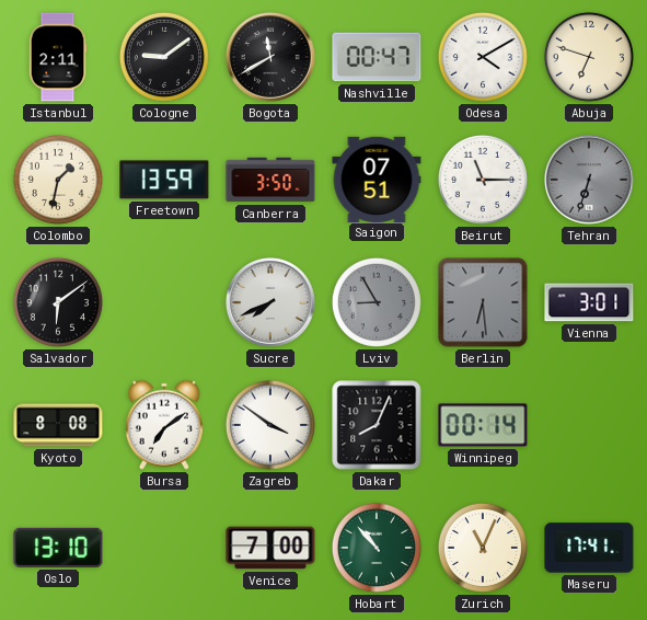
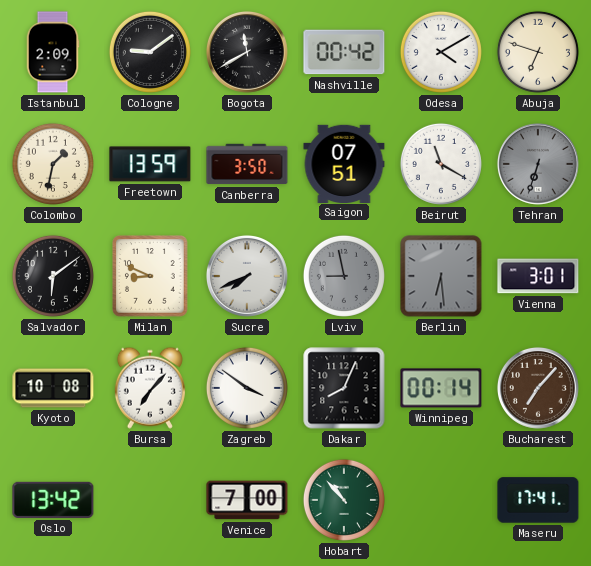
Istanbul: 2:11 -> 2:09
Nashville: 00:47 -> 00:42
Beirut: 11:15 -> 11:20
Milan: none -> 8:49
Lviv: 8:55 -> 8:58
Kyoto: 8:08 -> 10:08
Bursa: 7:09 -> 7:07
Bucharest: none -> 7:07
Oslo: 13:10 -> 13:42
Zurich: 11:04 -> none
